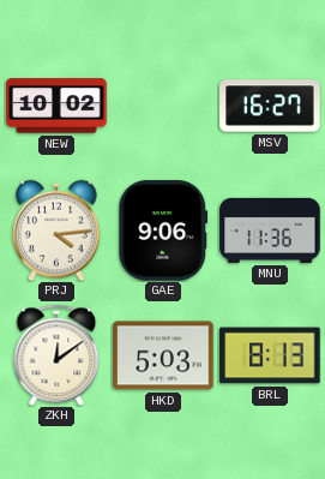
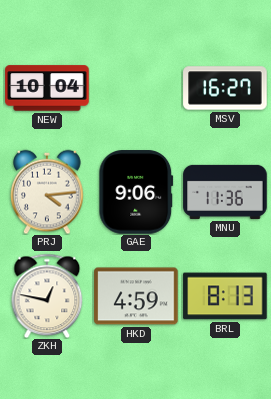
NEW: 10:02 -> 10:04
ZKH: 12:09 -> 12:47
HKD: 5:03 -> 4:59
